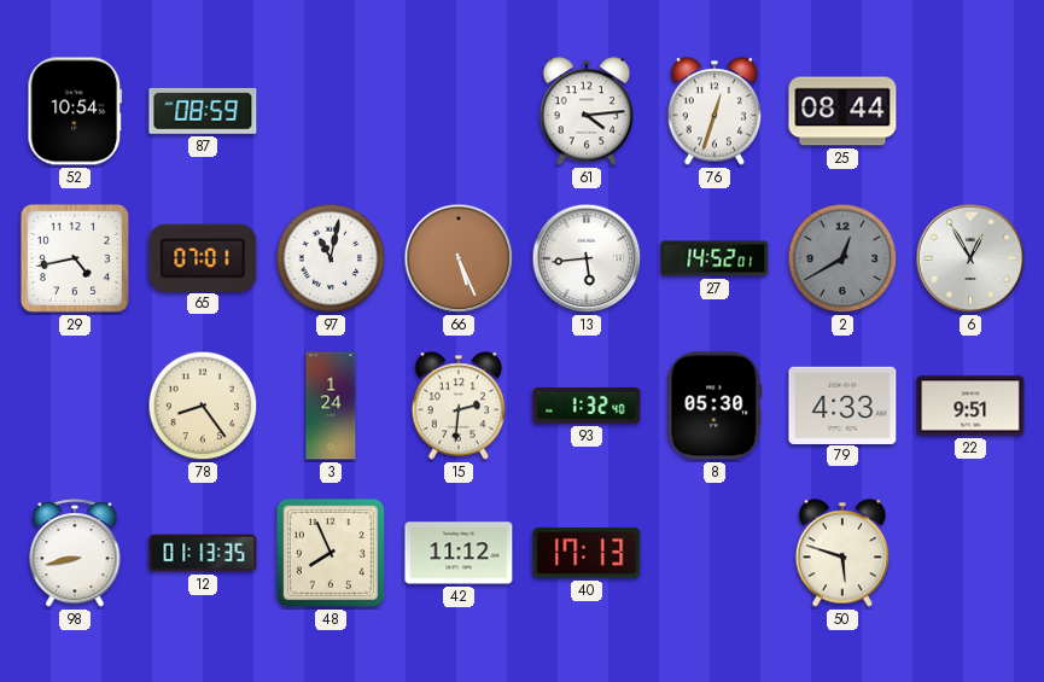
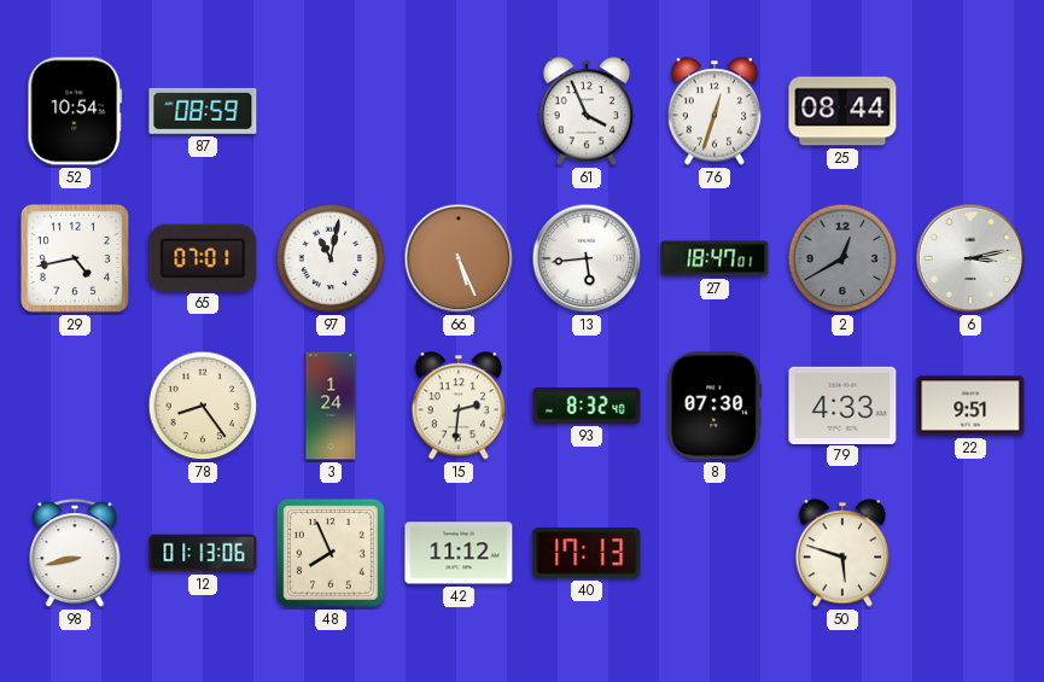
61: 4:14 -> 3:56
27: 14:52 -> 18:47
6: 12:55 -> 3:13
93: 1:32 -> 8:32
8: 05:30 -> 07:30
12: 01:13:35 -> 01:13:06
